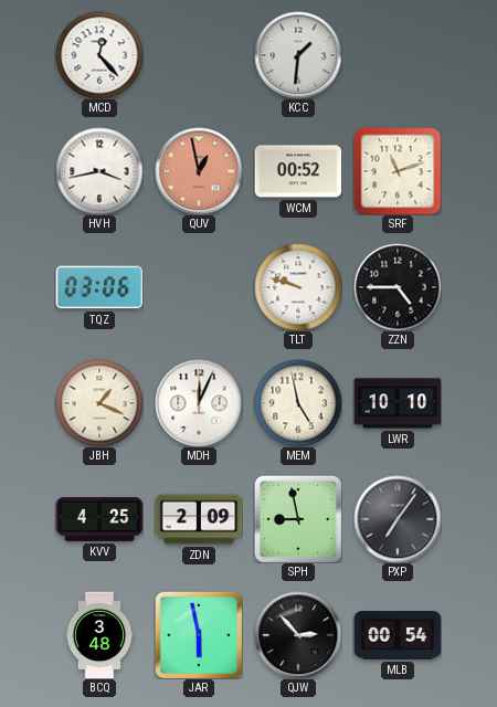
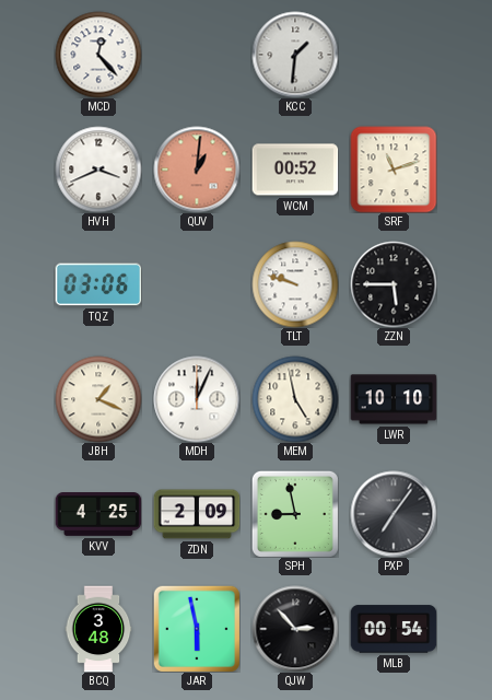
HVH: 3:43 -> 3:41
QUV: 12:58 -> 1:01
ZZN: 4:45 -> 5:45
